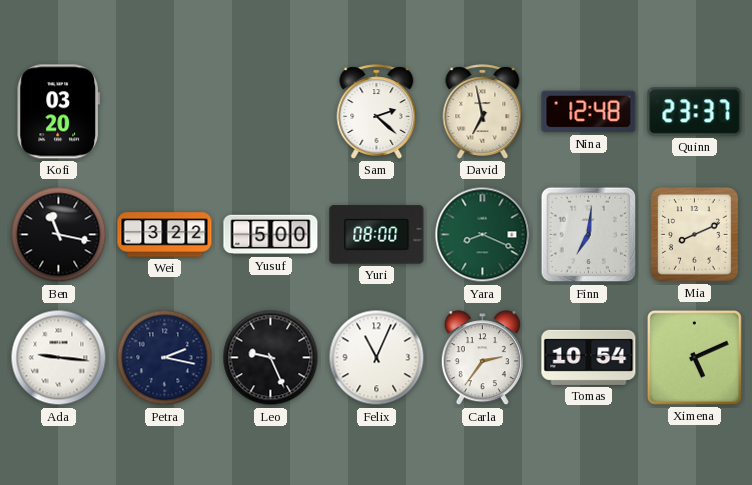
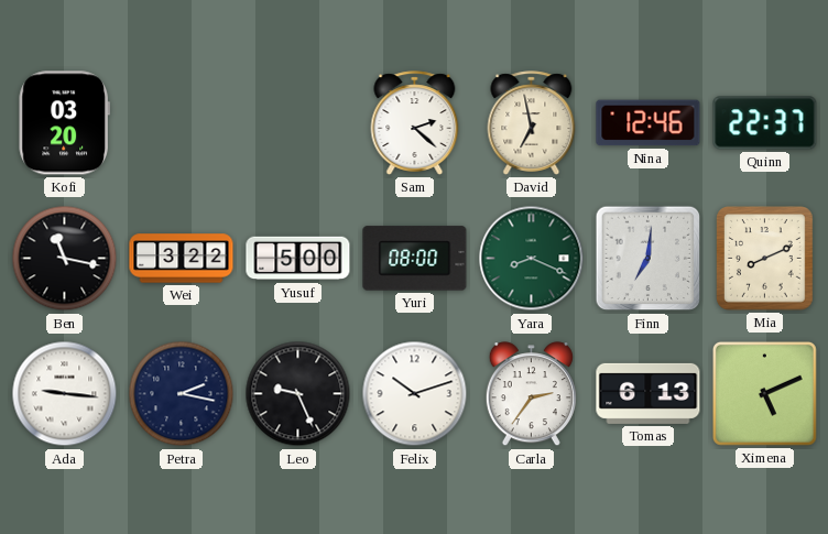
Nina: 12:48 -> 12:46
Quinn: 23:37 -> 22:37
Felix: 11:04 -> 10:12
Tomas: 10:54 -> 6:13
